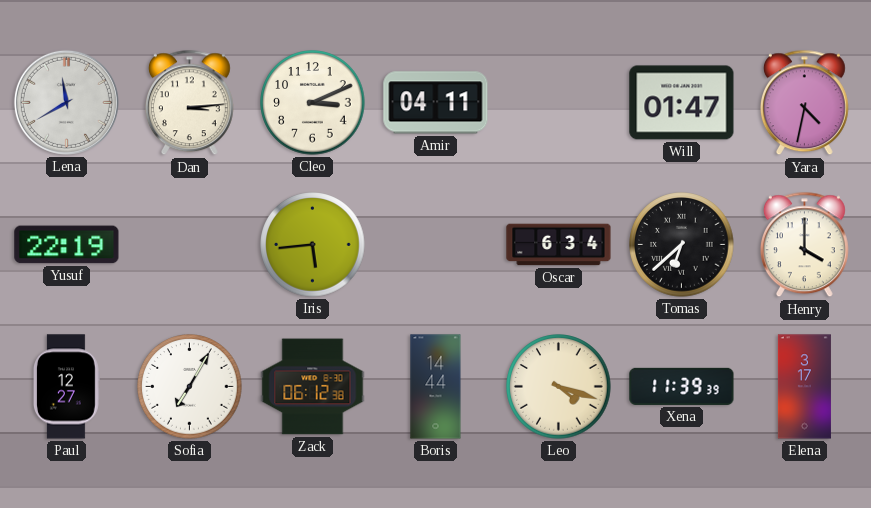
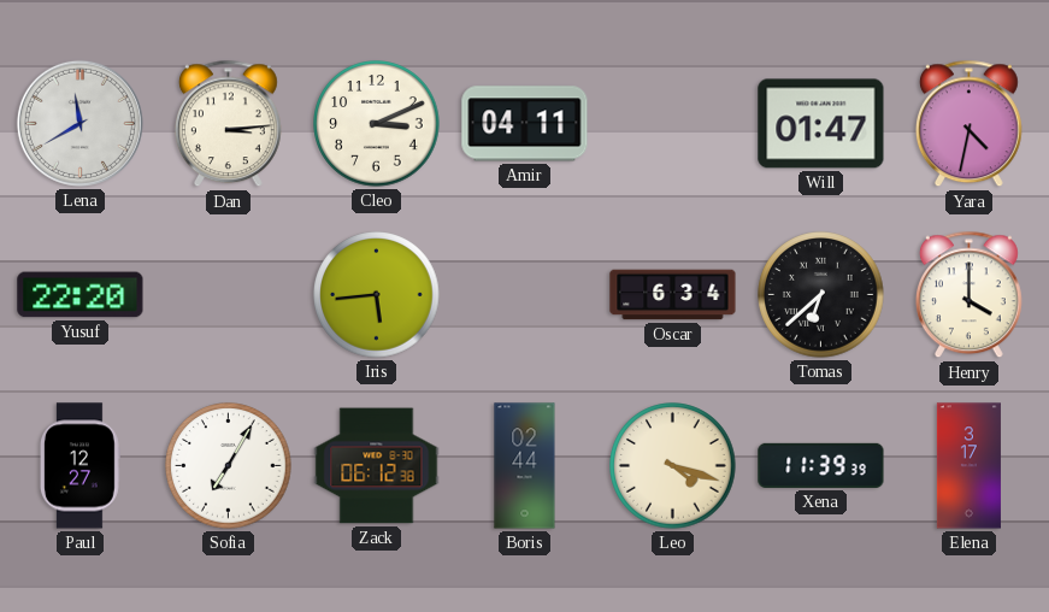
Yusuf: 22:19 -> 22:20
Boris: 14:44 -> 02:44
